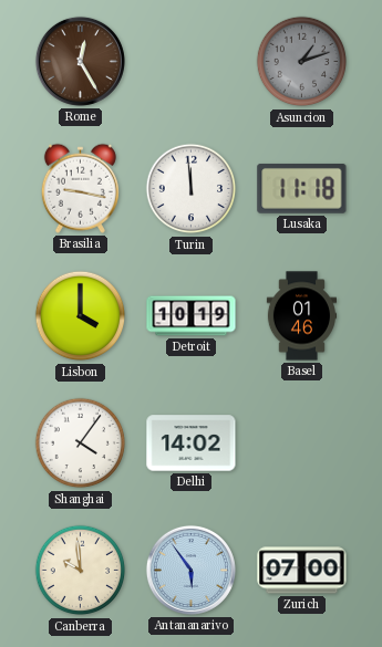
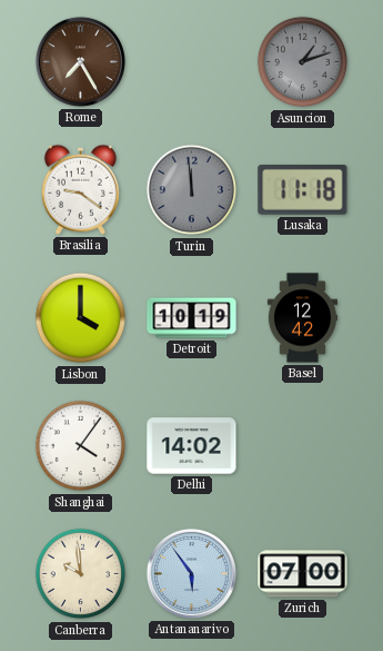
Rome: 12:25 -> 7:25
Brasilia: 9:17 -> 9:21
Turin dial: white -> grey
Basel: 01:46 -> 12:42
